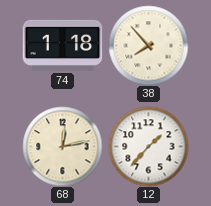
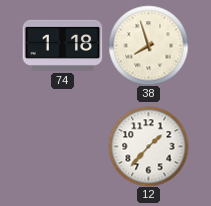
38: 7:53 -> 7:57
68: 12:13 -> none
